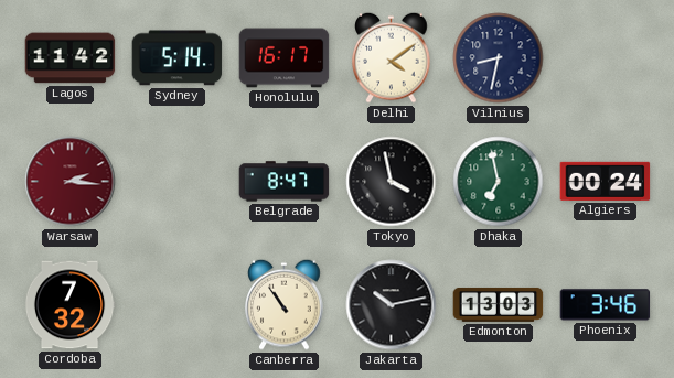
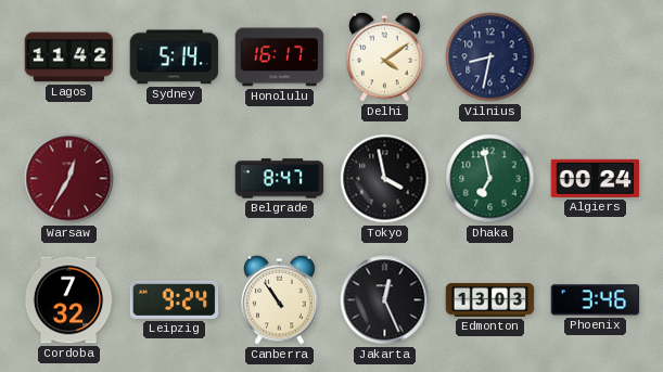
Warsaw: 2:16 -> 12:35
Leipzig: none -> 9:24
Jakarta: 10:13 -> 12:26
